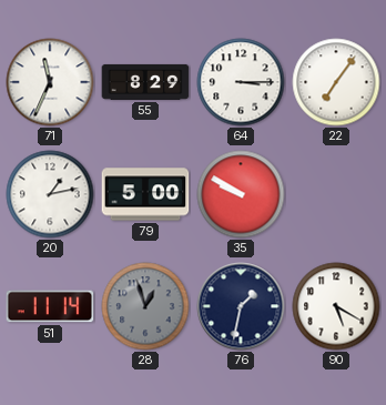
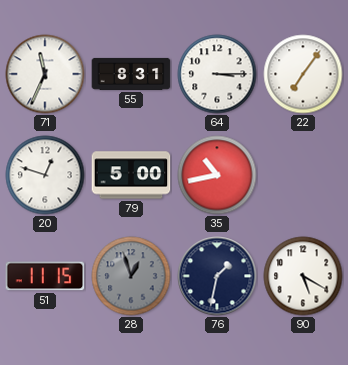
55: 8:29 -> 8:31
20: 1:13 -> 12:48
35: 9:50 -> 10:43
51: 11:14 -> 11:15
